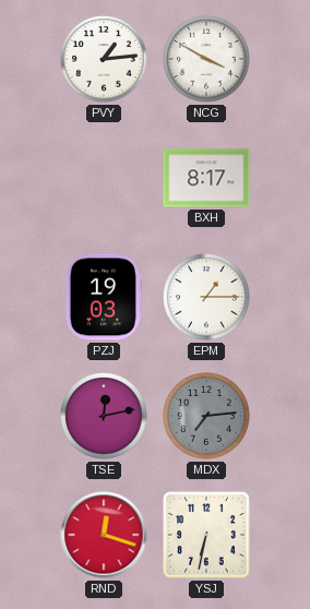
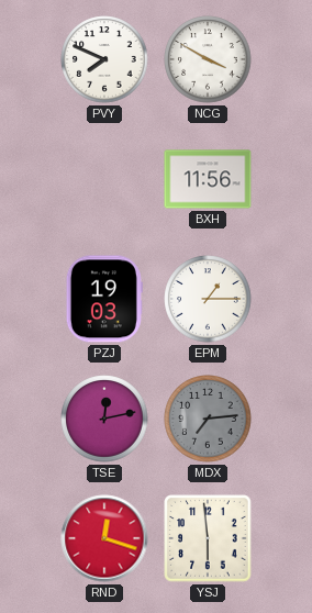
PVY: 1:14 -> 7:49
BXH: 8:17 -> 11:56
YSJ: 6:32 -> 5:59
